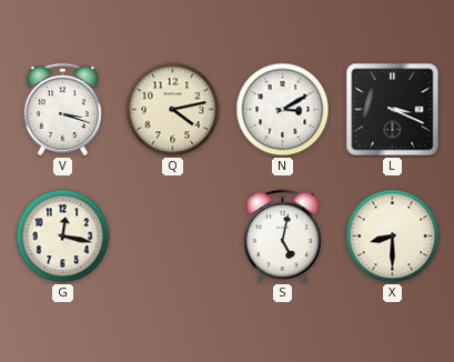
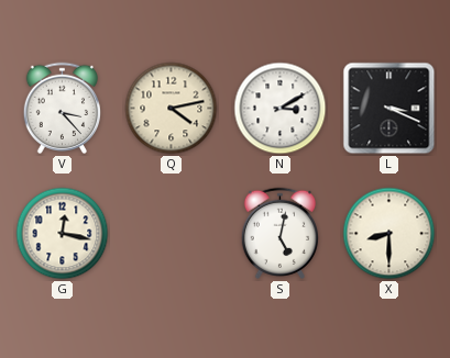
V: 3:18 -> 3:23
